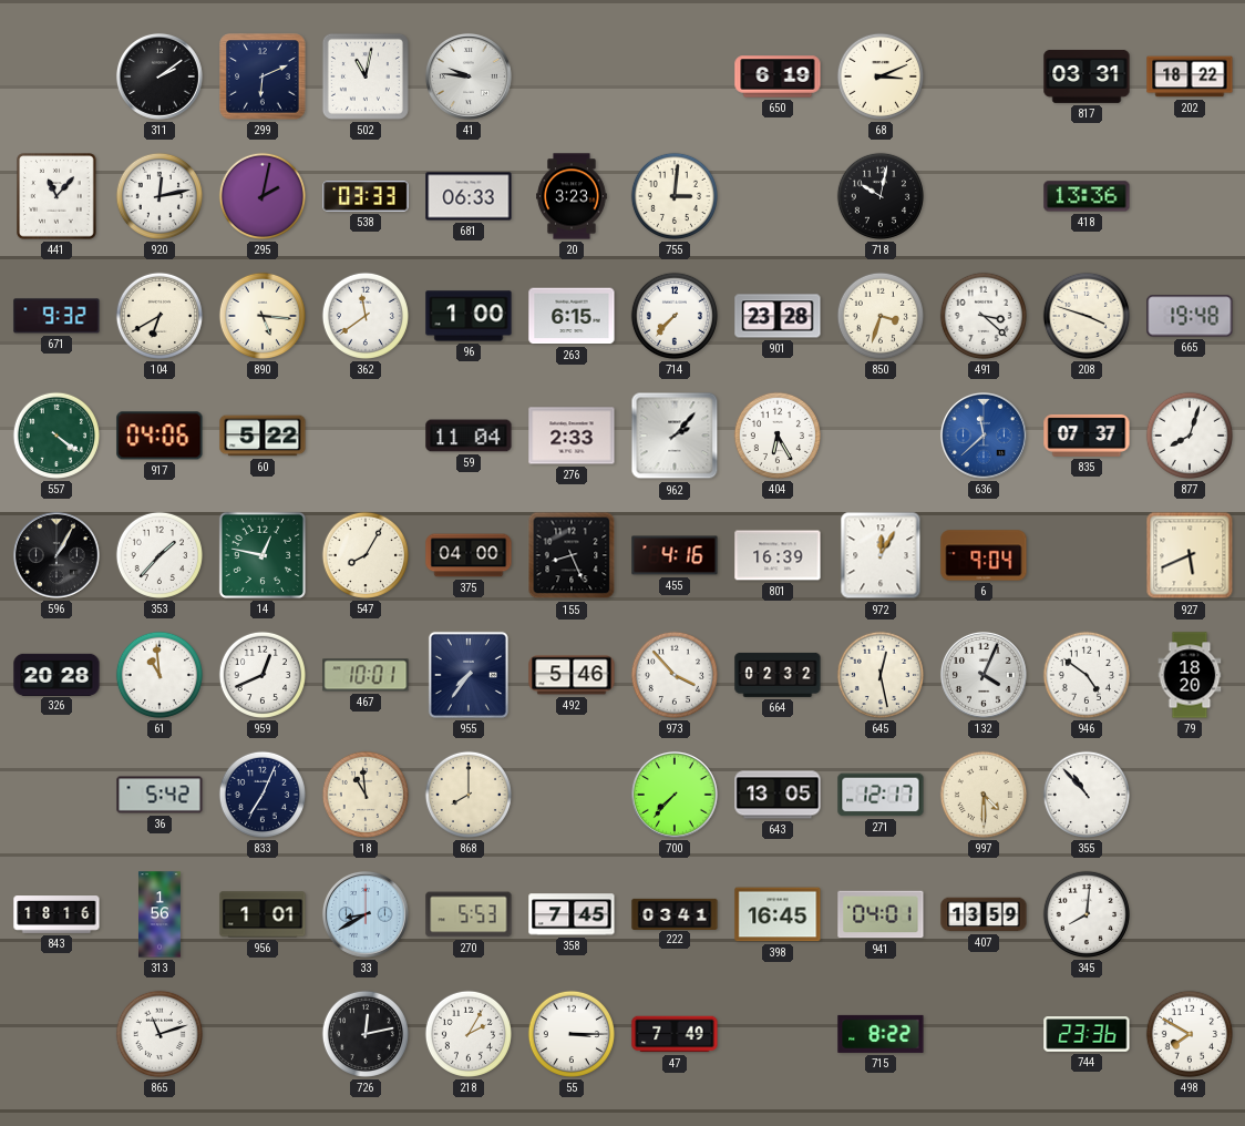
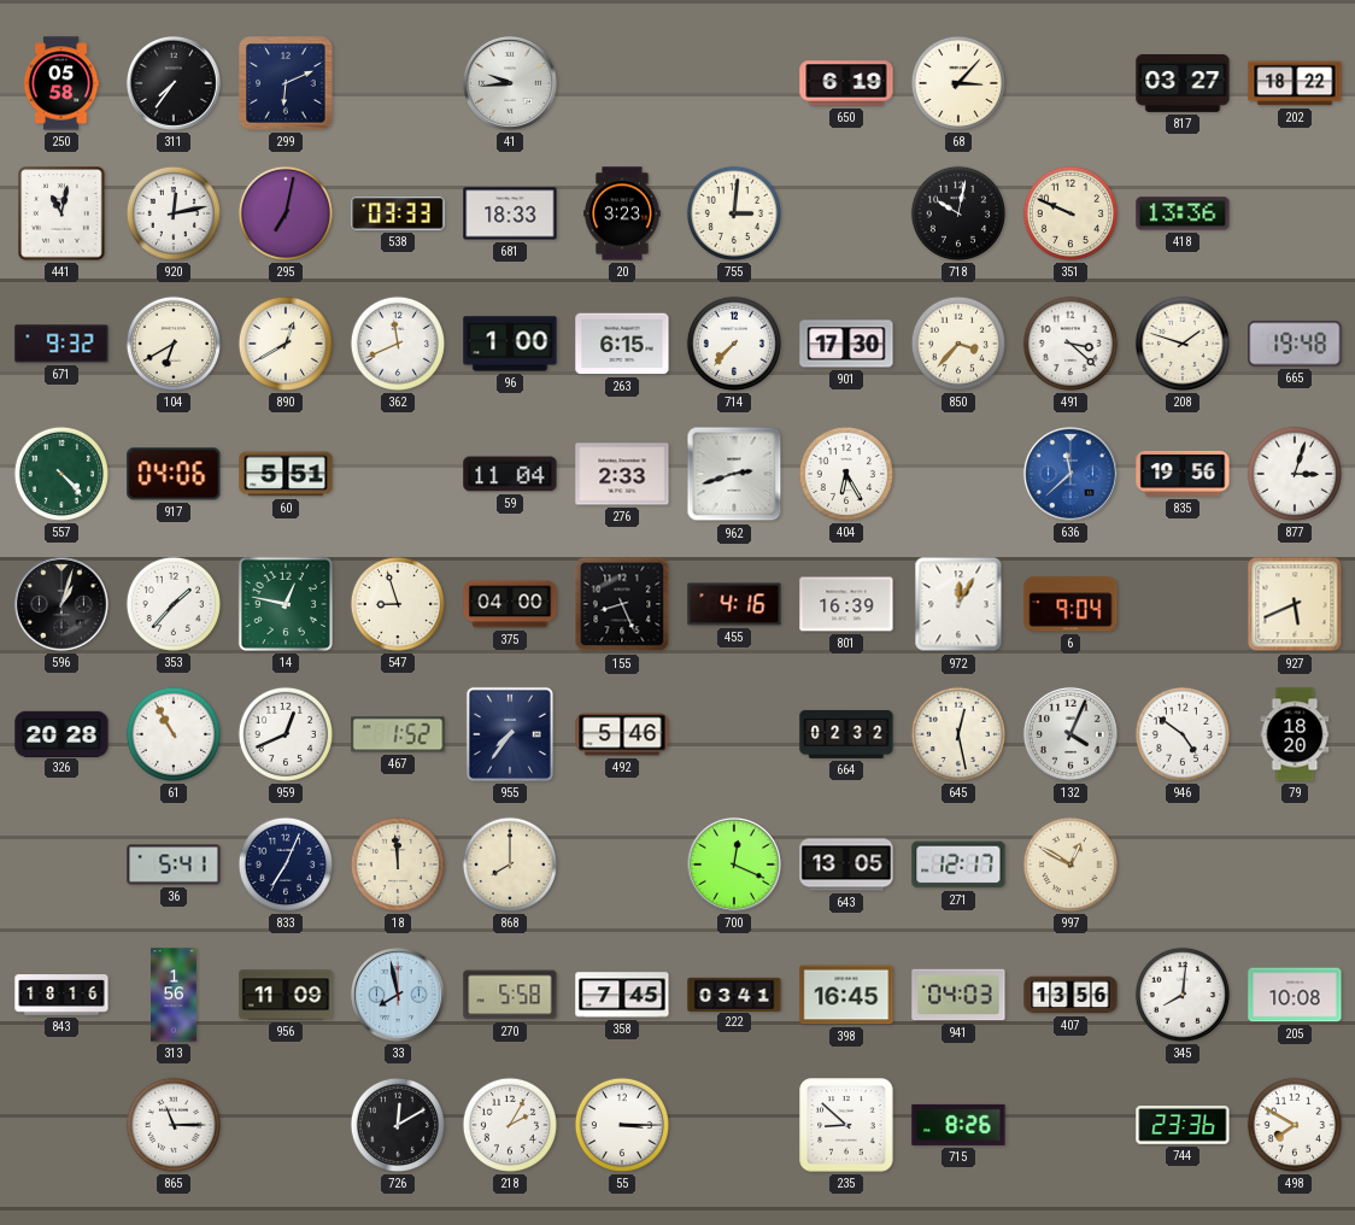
250: none -> 05:58
311: 2:09 -> 7:36
502: 11:02 -> none
41: 9:46 -> 9:44
68: 3:11 -> 3:07
817: 03:31 -> 03:27
441: 11:07 -> 11:02
295: 2:02 -> 7:02
681: 06:33 -> 18:33
351: none -> 9:49
890: 5:16 -> 12:40
362: 11:39 -> 11:41
901: 23:28 -> 17:30
850: 3:33 -> 3:37
208: 3:48 -> 1:48
557: 4:21 -> 4:23
60: 5:22 -> 5:51
962: 2:07 -> 2:42
835: 07:37 -> 19:56
877: 8:03 -> 3:03
596: 1:05 -> 1:03
547: 8:05 -> 8:57
61: 10:59 -> 10:55
467: 10:01 -> 1:52
973: 3:53 -> none
36: 5:42 -> 5:41
18: 10:59 -> 11:59
700: 7:37 -> 12:19
997: 4:30 -> 12:50
355: 10:53 -> none
956: 1:01 -> 11:09
33: 8:40 -> 7:58
270: 5:53 -> 5:58
941: 04:01 -> 04:03
407: 13:59 -> 13:56
205: none -> 10:08
865: 11:12 -> 11:15
726: 12:13 -> 12:10
47: 7:49 -> none
235: none -> 8:52
715: 8:22 -> 8:26
